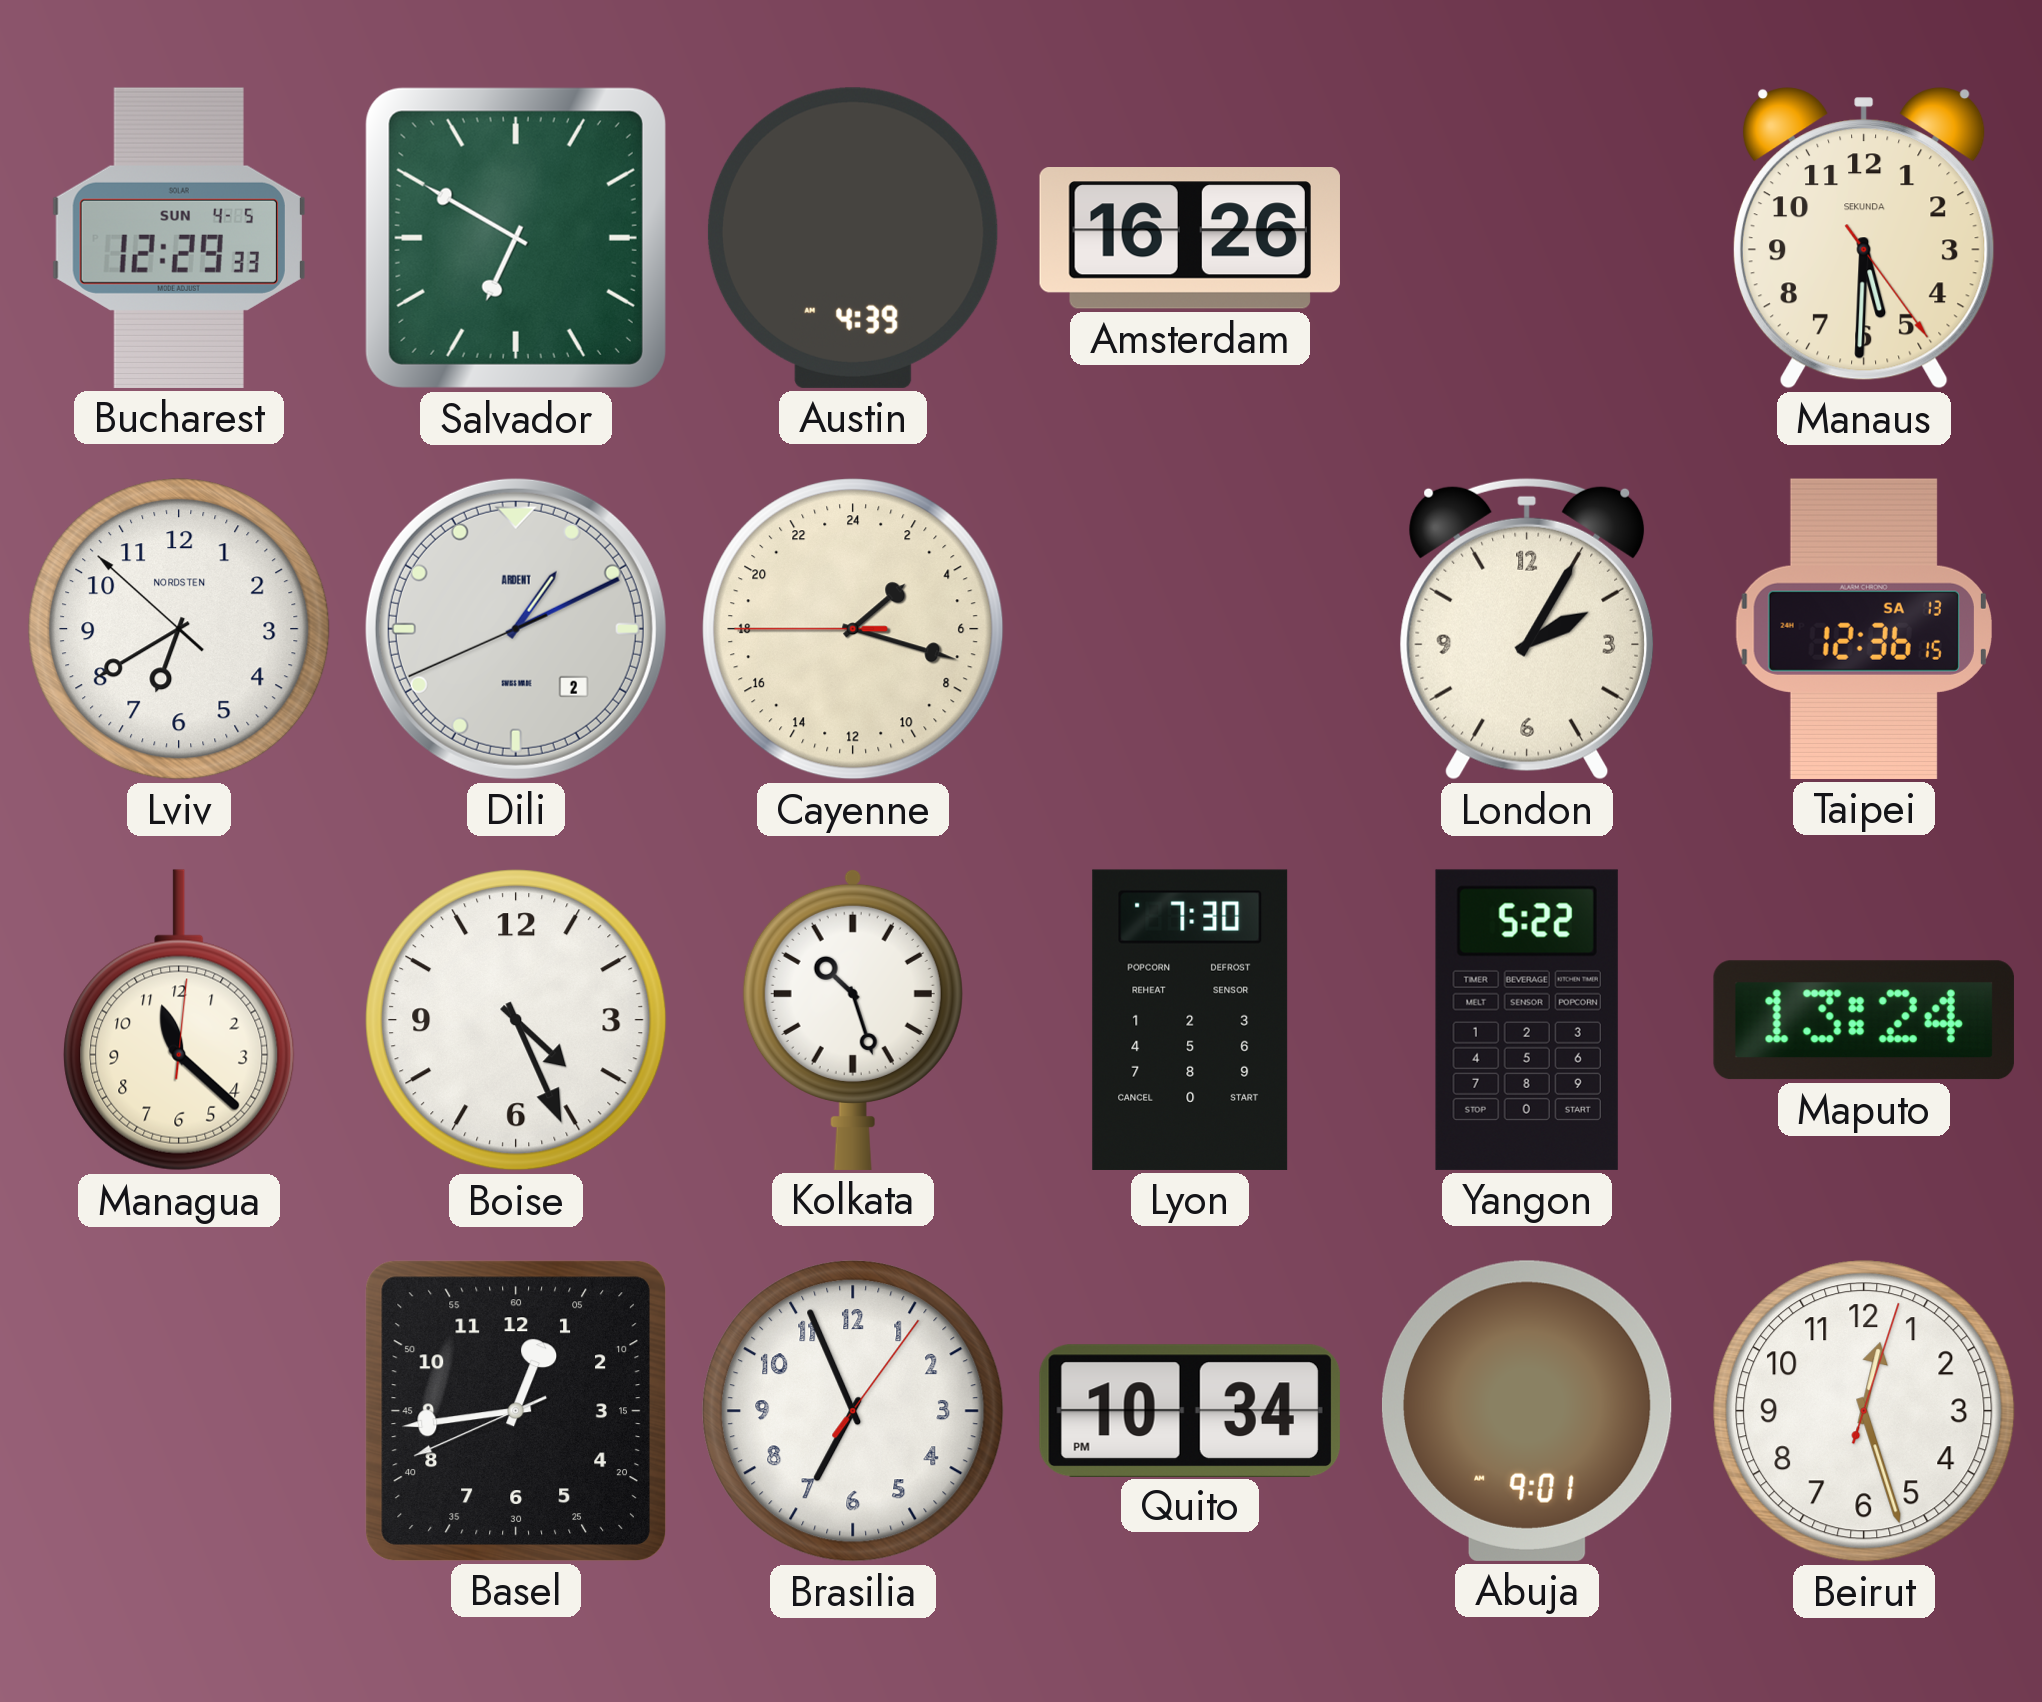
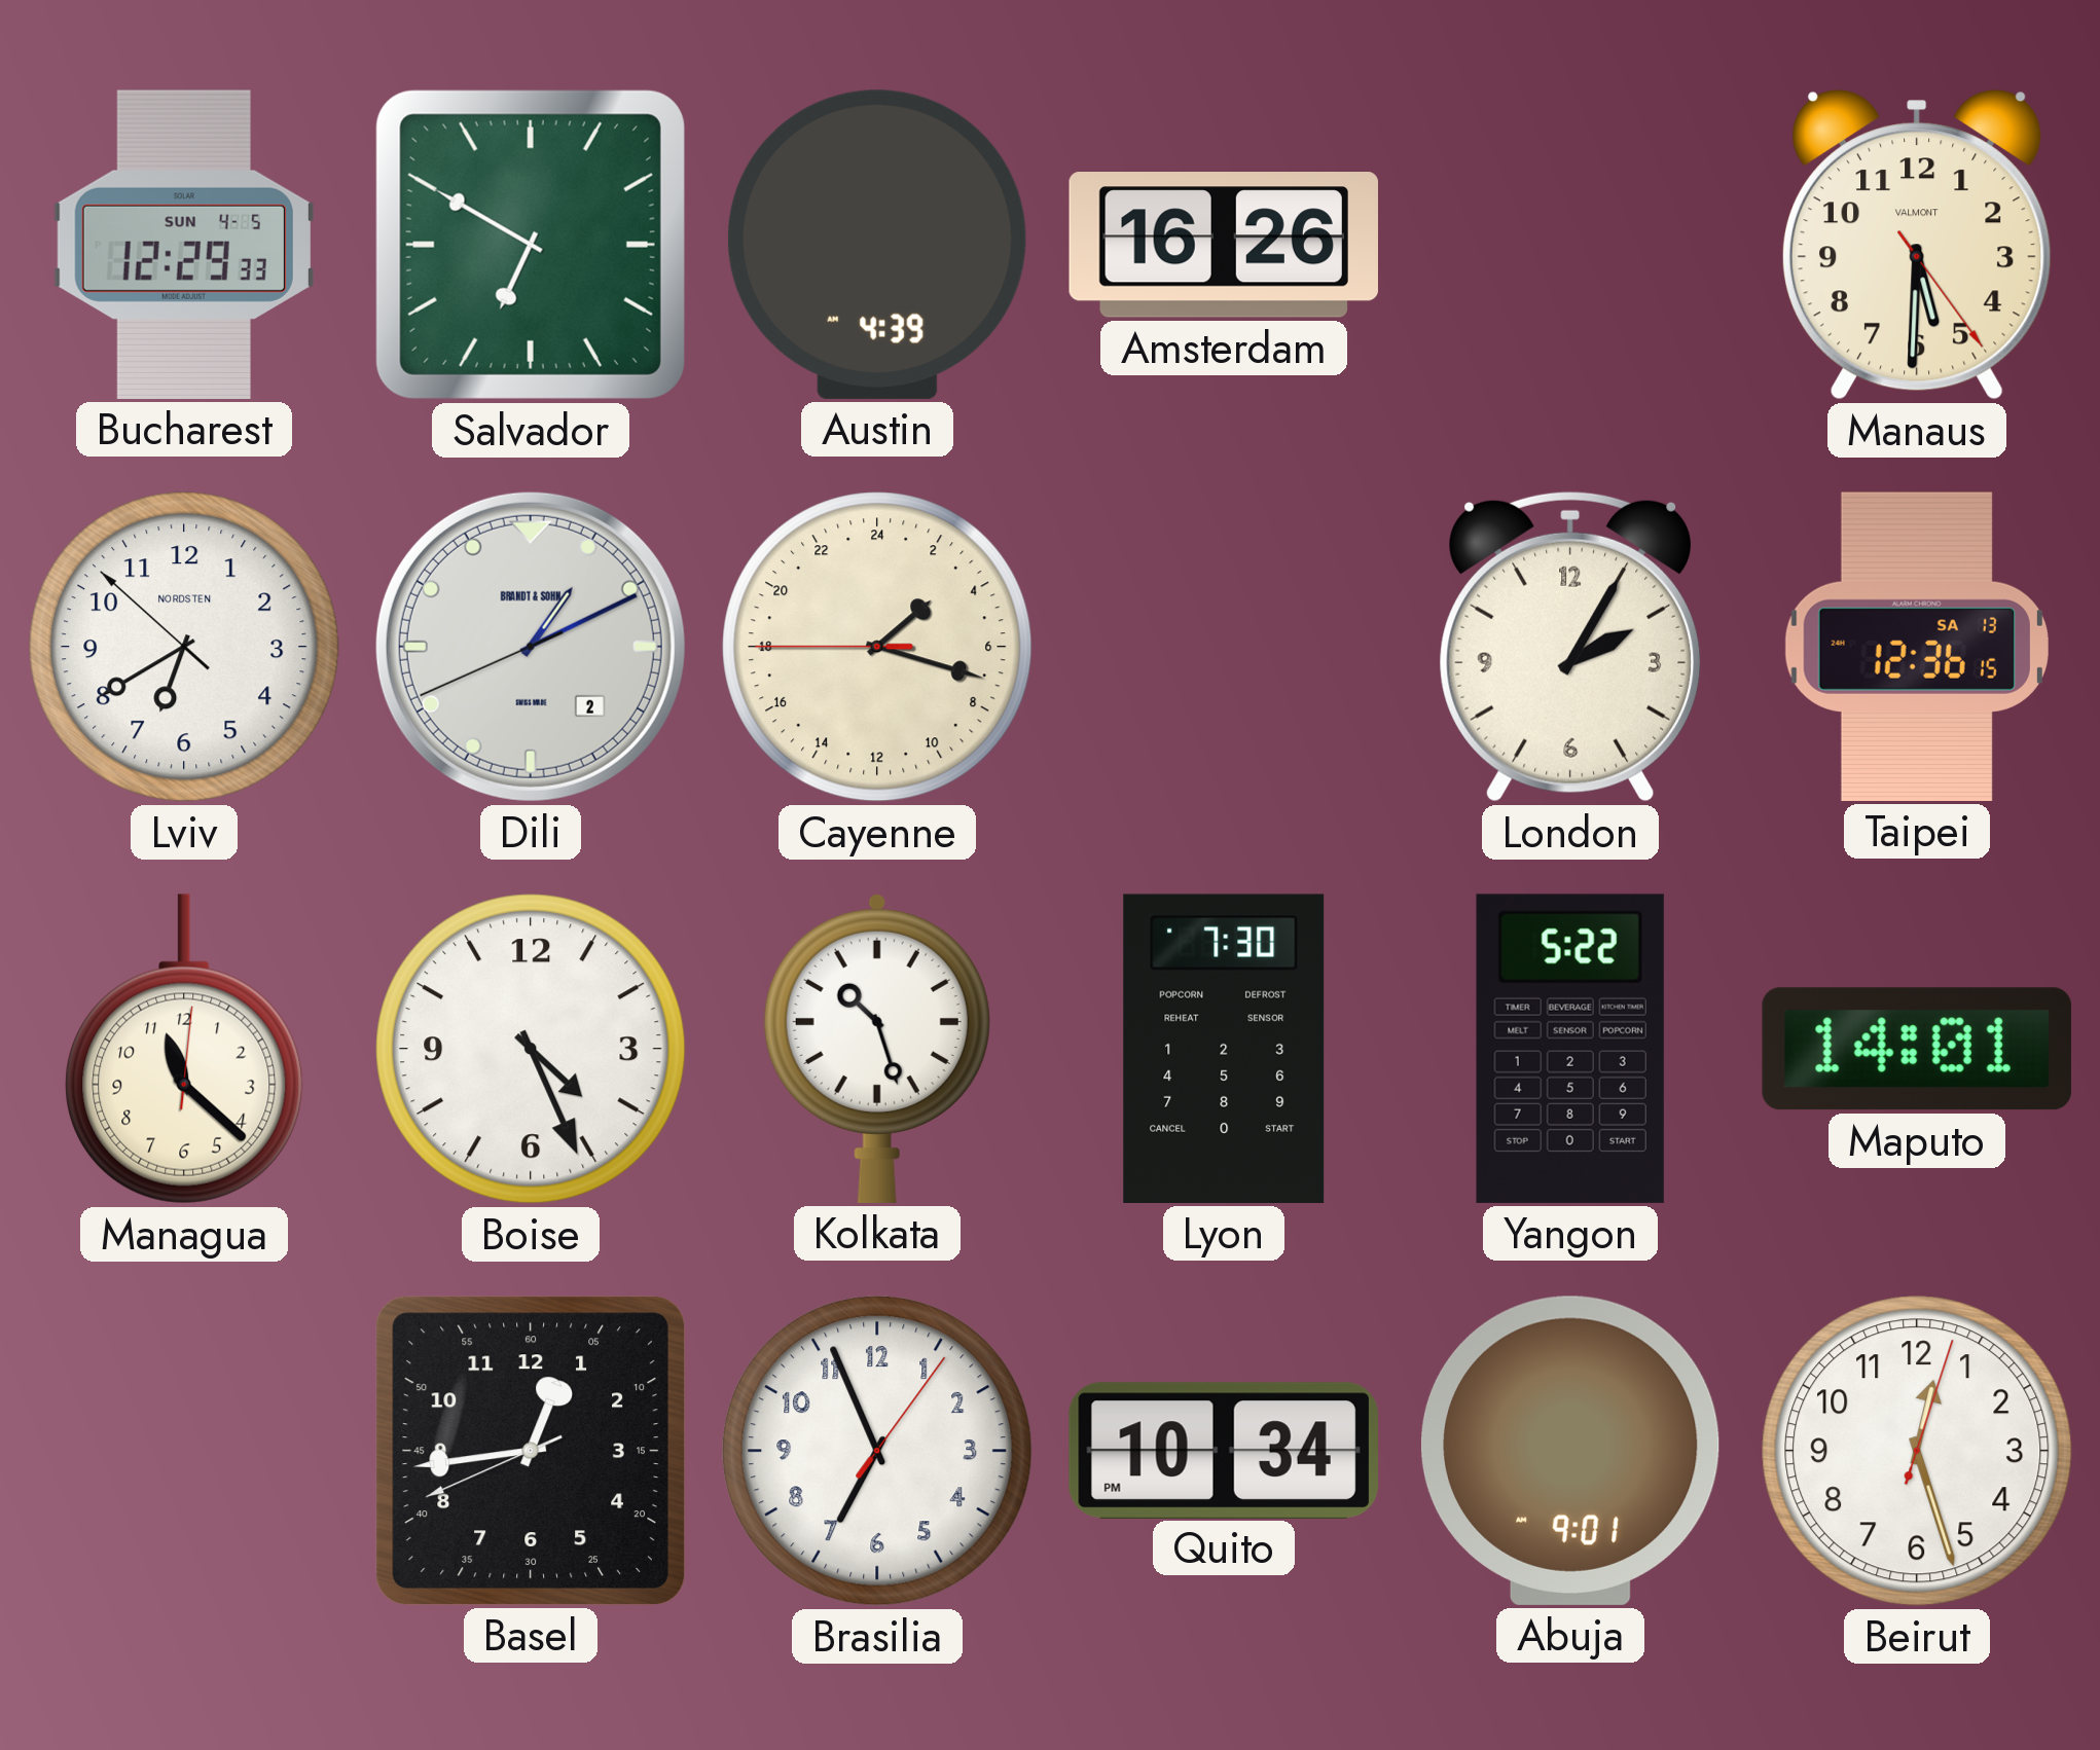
Manaus brand: SEKUNDA -> VALMONT
Dili brand: ARDENT -> BRANDT & SOHN
Maputo: 13:24 -> 14:01
